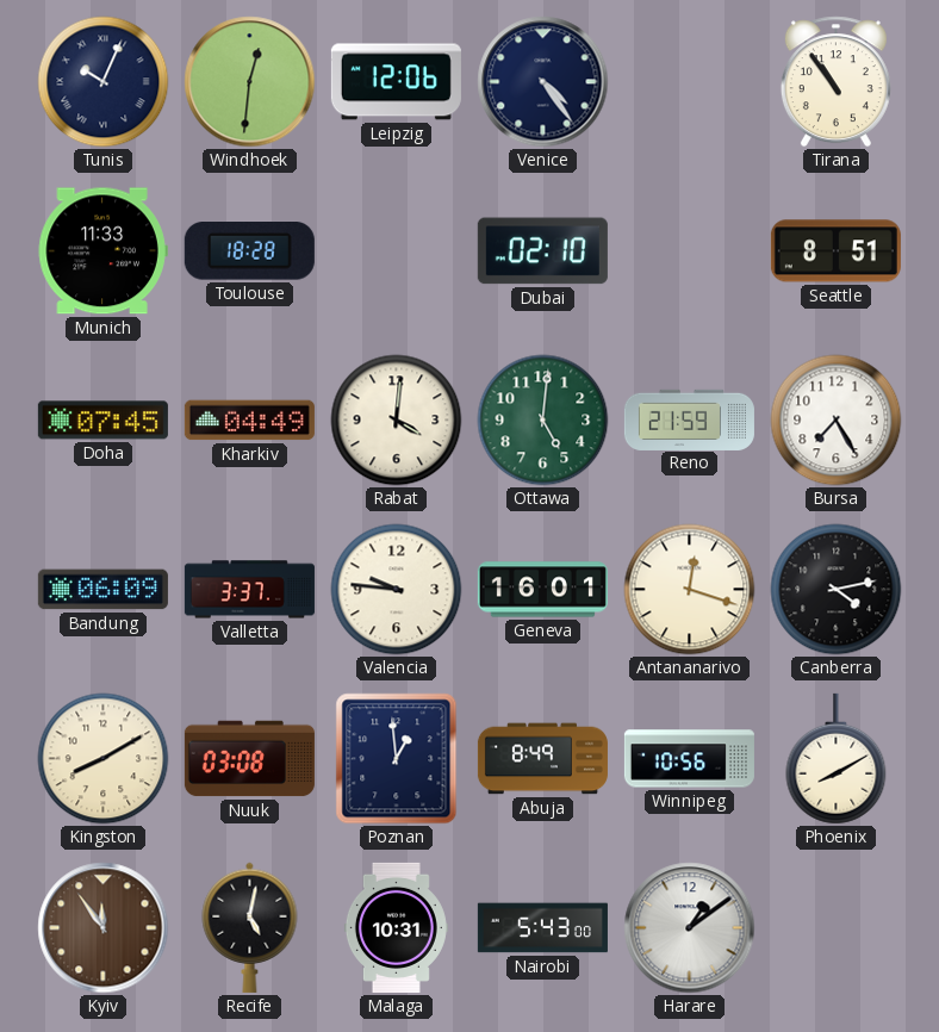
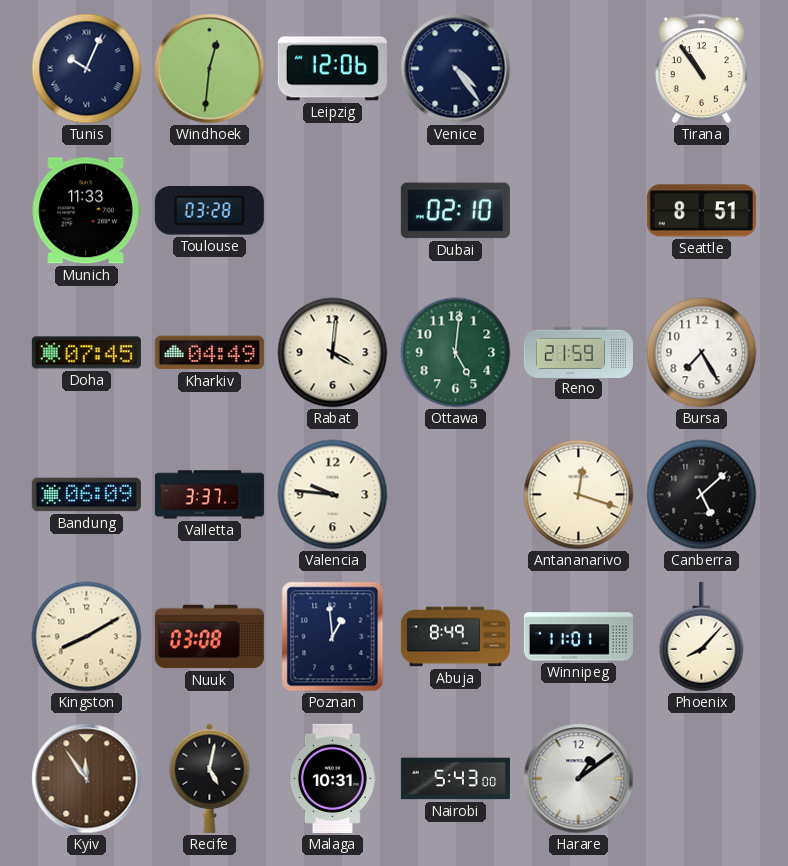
Toulouse: 18:28 -> 03:28
Geneva: 16:01 -> none
Canberra: 4:13 -> 5:08
Winnipeg: 10:56 -> 11:01
Phoenix: 8:10 -> 8:07
